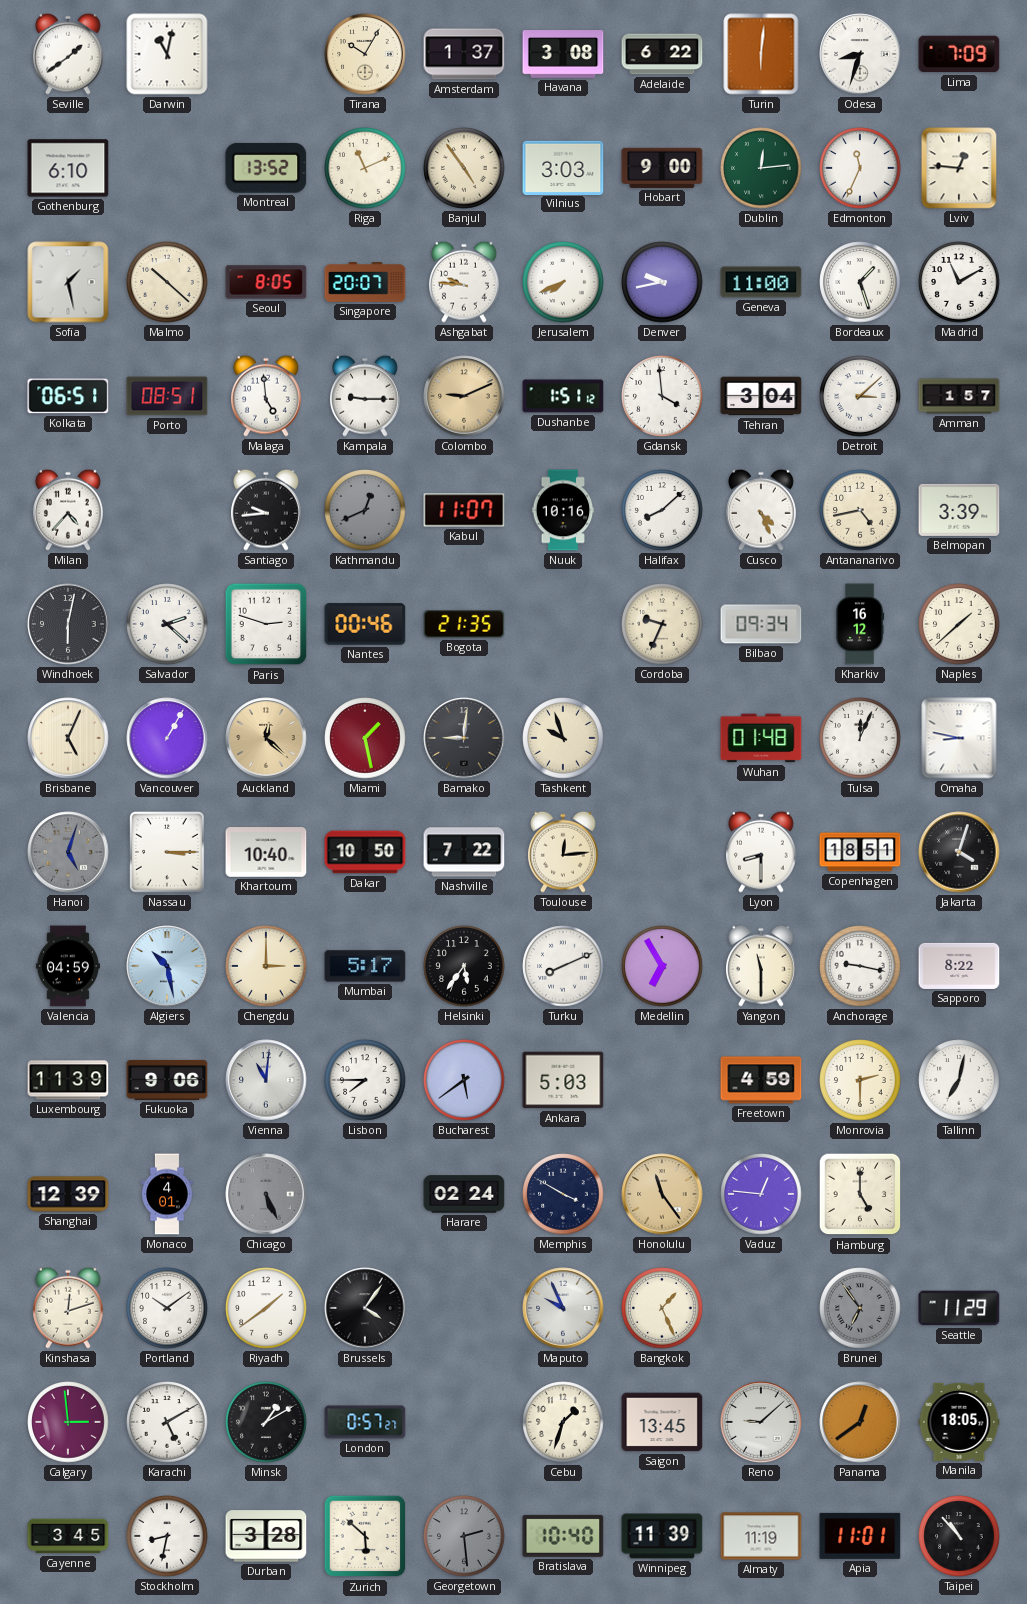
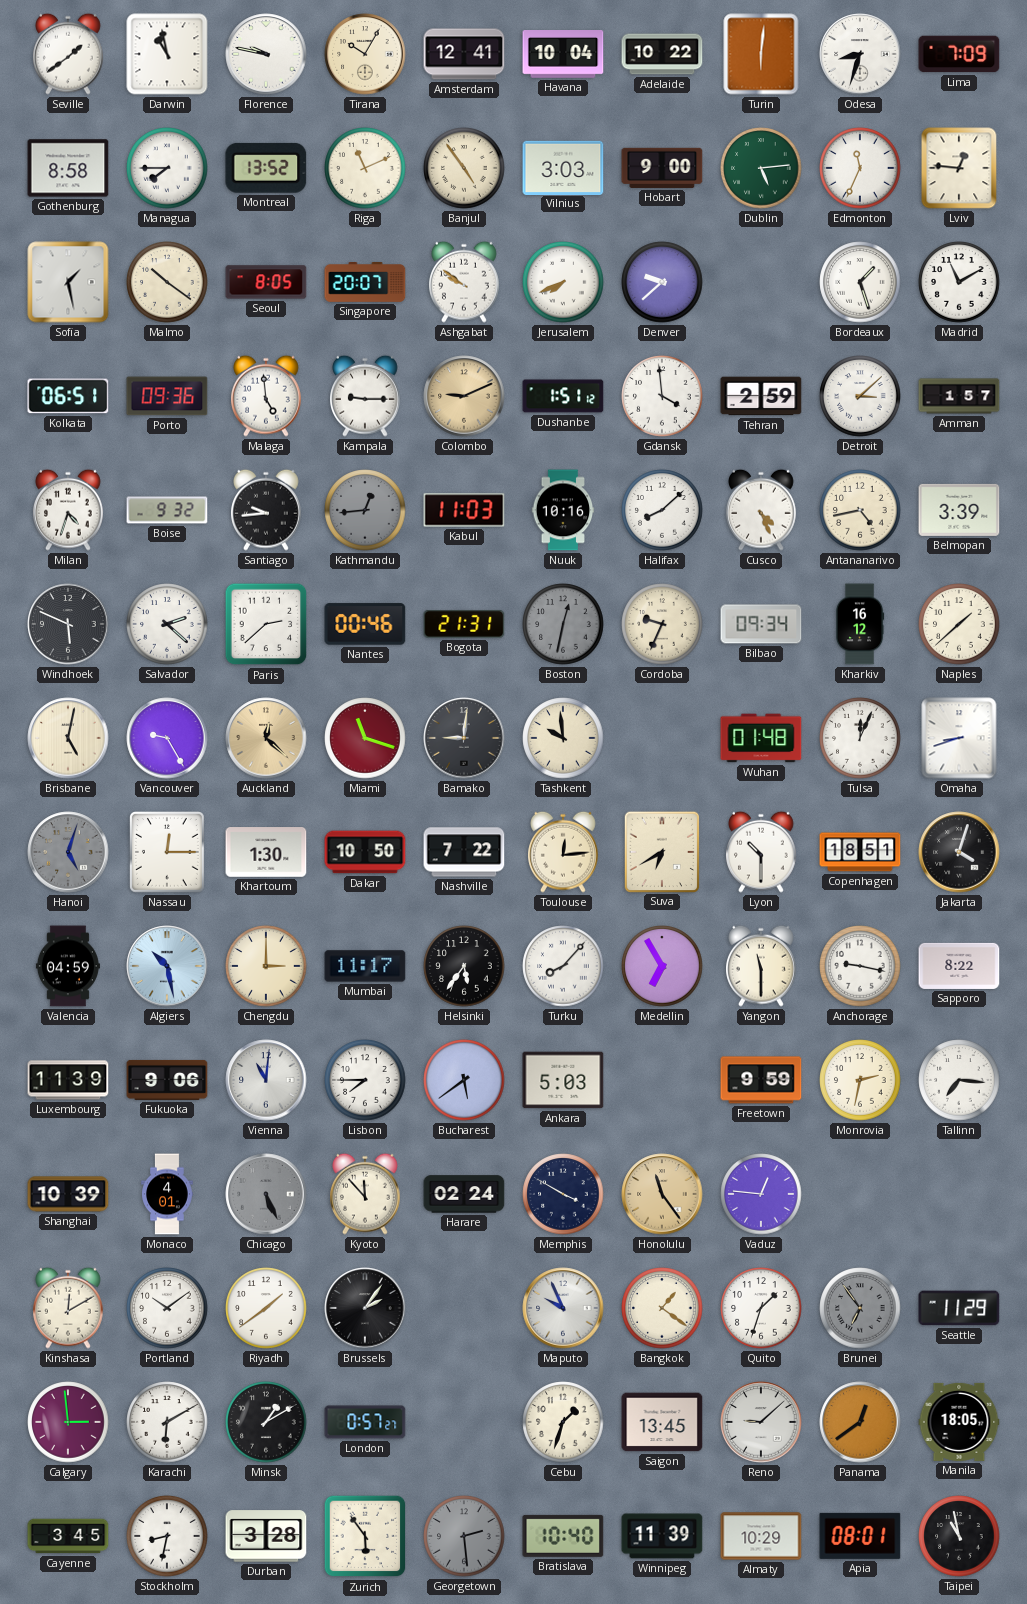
Darwin: 11:02 -> 10:58
Florence: none -> 9:47
Amsterdam: 1:37 -> 12:41
Havana: 3:08 -> 10:04
Adelaide: 6:22 -> 10:22
Gothenburg: 6:10 -> 8:58
Managua: none -> 7:45
Dublin: 12:14 -> 5:14
Malmo: 10:22 -> 10:21
Ashgabat: 9:46 -> 9:51
Denver: 9:43 -> 9:38
Geneva: 11:00 -> none
Porto: 08:51 -> 09:36
Tehran: 3:04 -> 2:59
Milan: 4:37 -> 4:33
Boise: none -> 9:32
Kathmandu: 12:41 -> 12:44
Kabul: 11:07 -> 11:03
Windhoek: 6:02 -> 5:49
Paris: 2:48 -> 2:38
Bogota: 21:35 -> 21:31
Boston: none -> 12:32
Brisbane: 5:04 -> 5:02
Vancouver: 1:05 -> 9:25
Miami: 1:28 -> 11:18
Tashkent: 9:57 -> 9:59
Omaha: 8:47 -> 8:42
Nassau: 3:15 -> 12:15
Khartoum: 10:40 -> 1:30
Suva: none -> 6:40
Lyon: 8:30 -> 10:30
Mumbai: 5:17 -> 11:17
Turku: 8:11 -> 8:07
Freetown: 4:59 -> 9:59
Monrovia: 2:30 -> 2:32
Tallinn: 7:02 -> 7:16
Shanghai: 12:39 -> 10:39
Kyoto: none -> 11:53
Hamburg: 5:00 -> none
Kinshasa: 12:12 -> 12:10
Brussels: 4:06 -> 2:06
Bangkok: 1:26 -> 1:21
Quito: none -> 1:33
Karachi: 5:10 -> 6:10
Zurich: 5:52 -> 5:54
Almaty: 11:19 -> 10:29
Apia: 11:01 -> 08:01
Taipei: 10:53 -> 10:58
